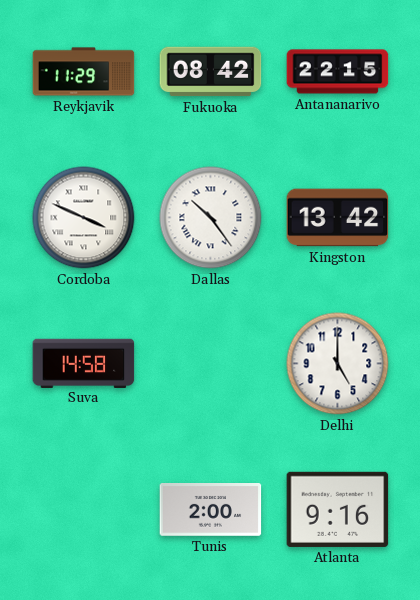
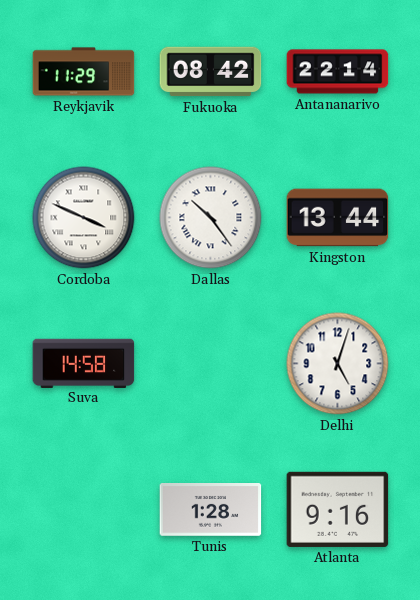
Antananarivo: 22:15 -> 22:14
Kingston: 13:42 -> 13:44
Delhi: 5:00 -> 5:03
Tunis: 2:00 -> 1:28
